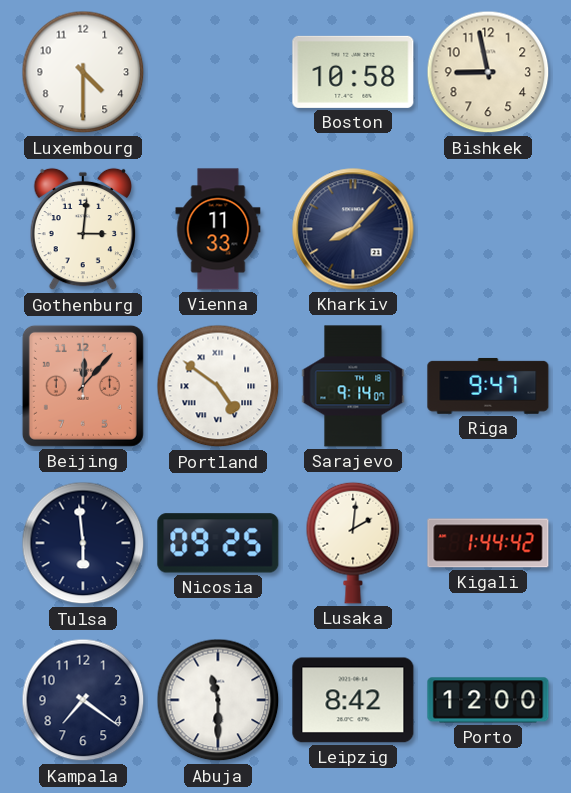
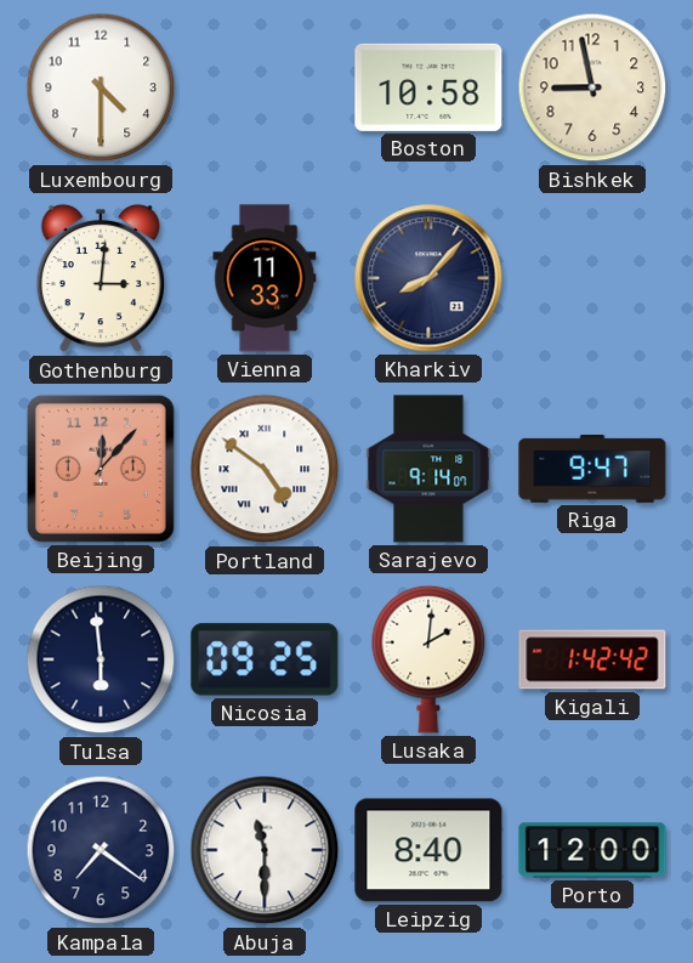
Kigali: 1:44 -> 1:42
Leipzig: 8:42 -> 8:40
